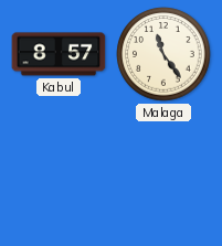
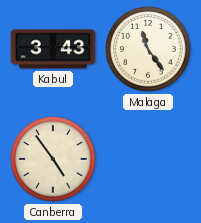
Kabul: 8:57 -> 3:43
Canberra: none -> 4:54
